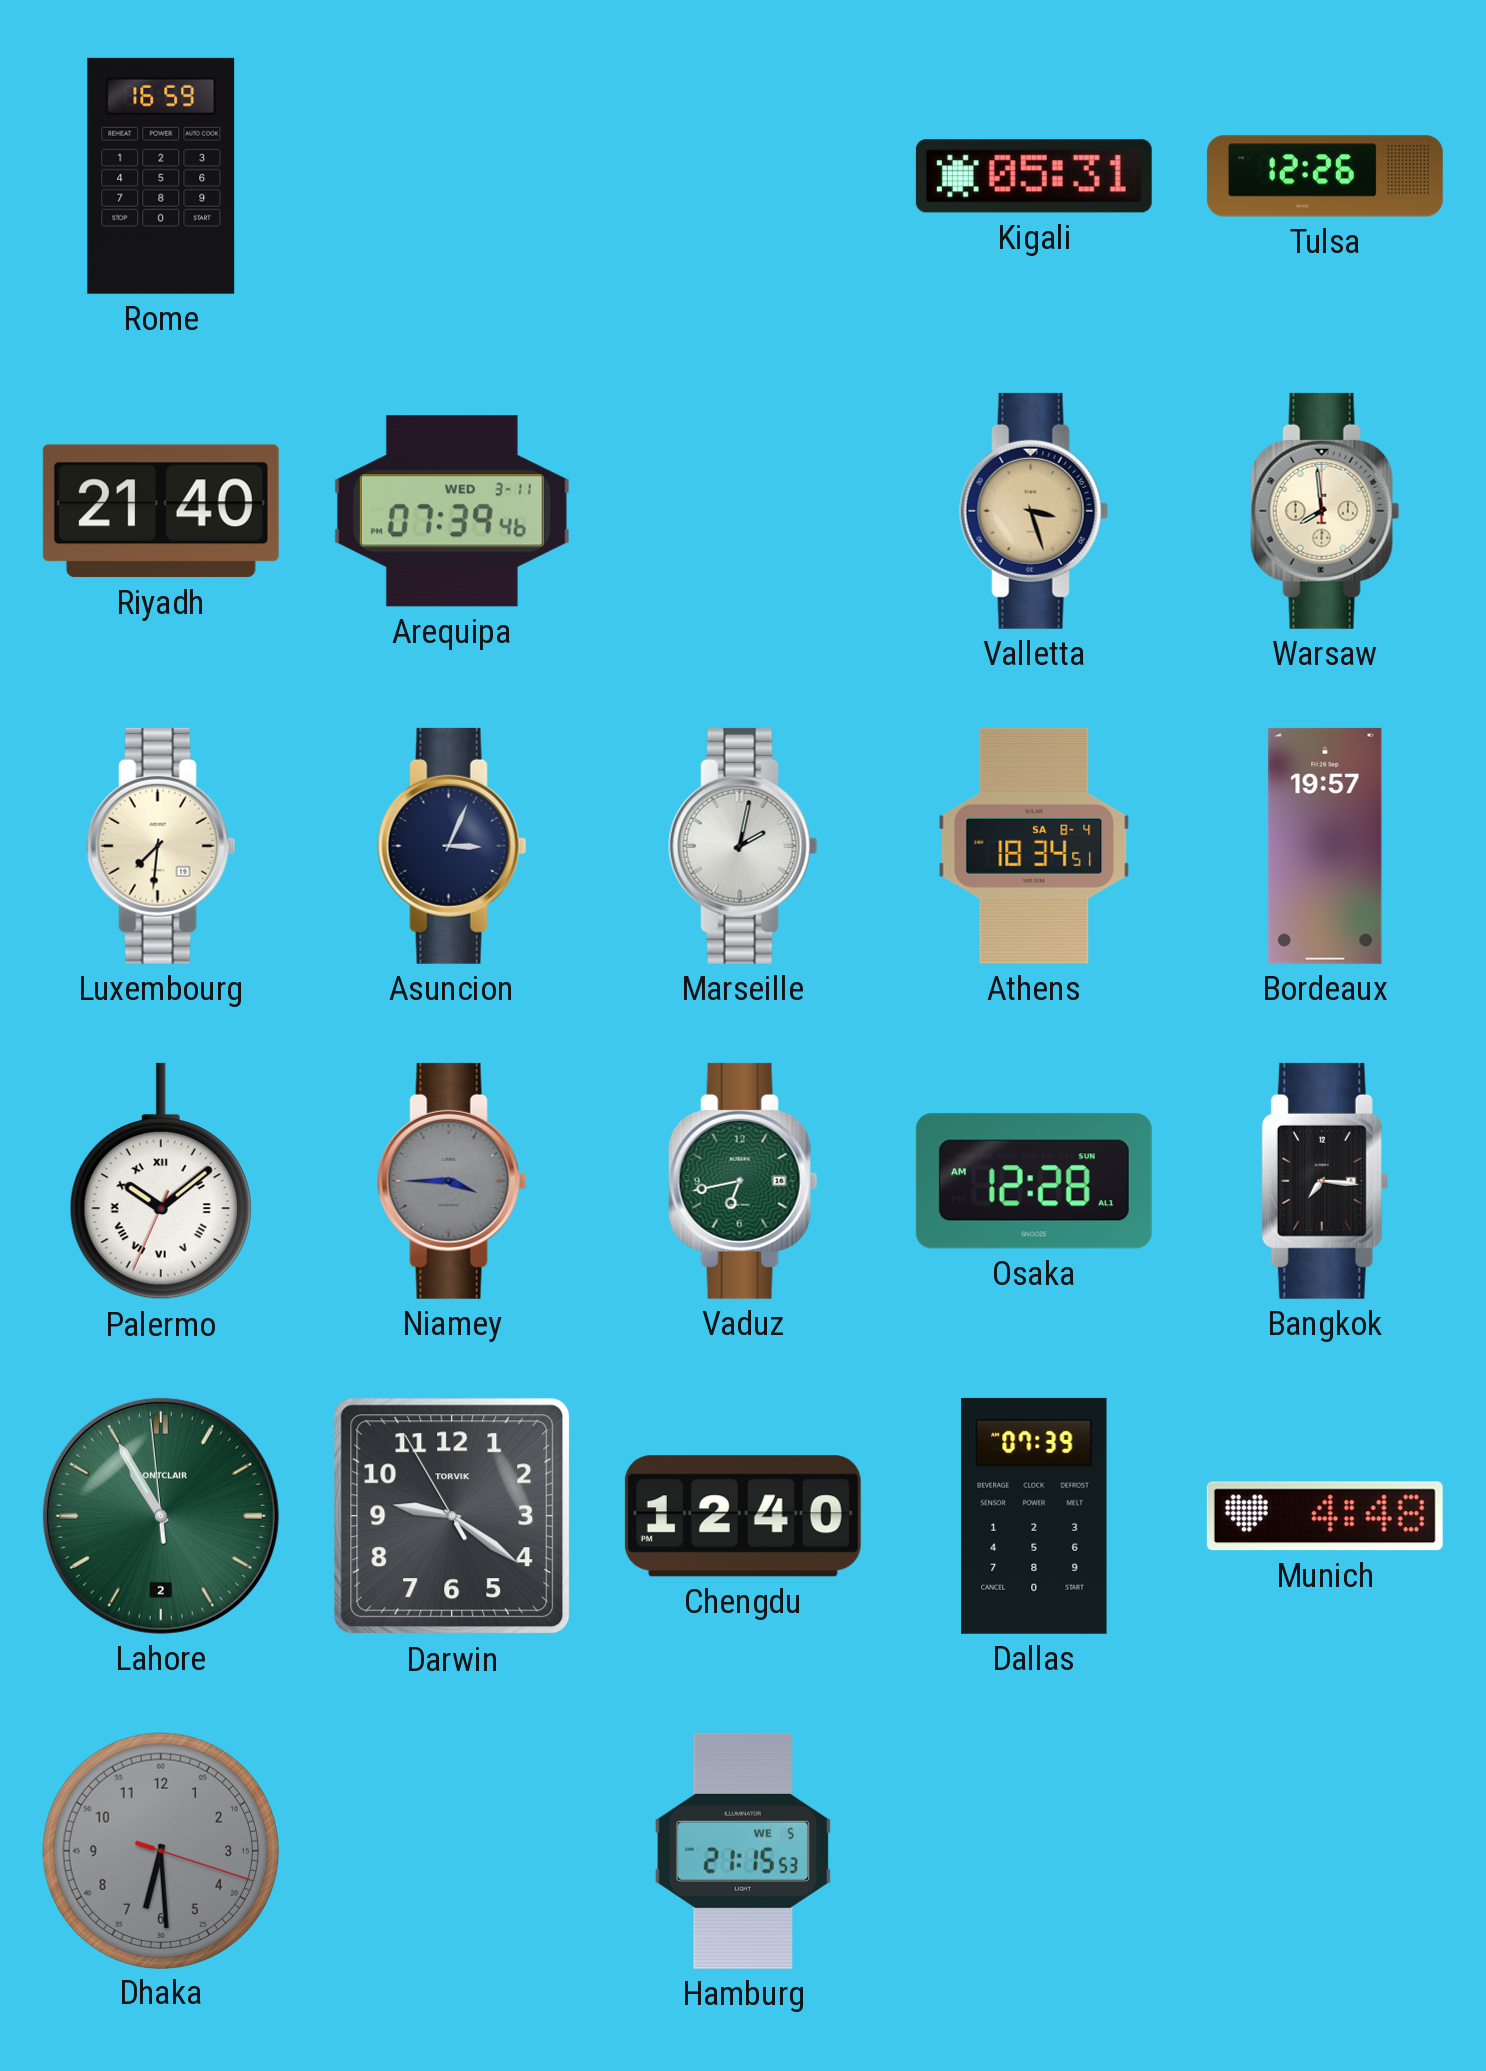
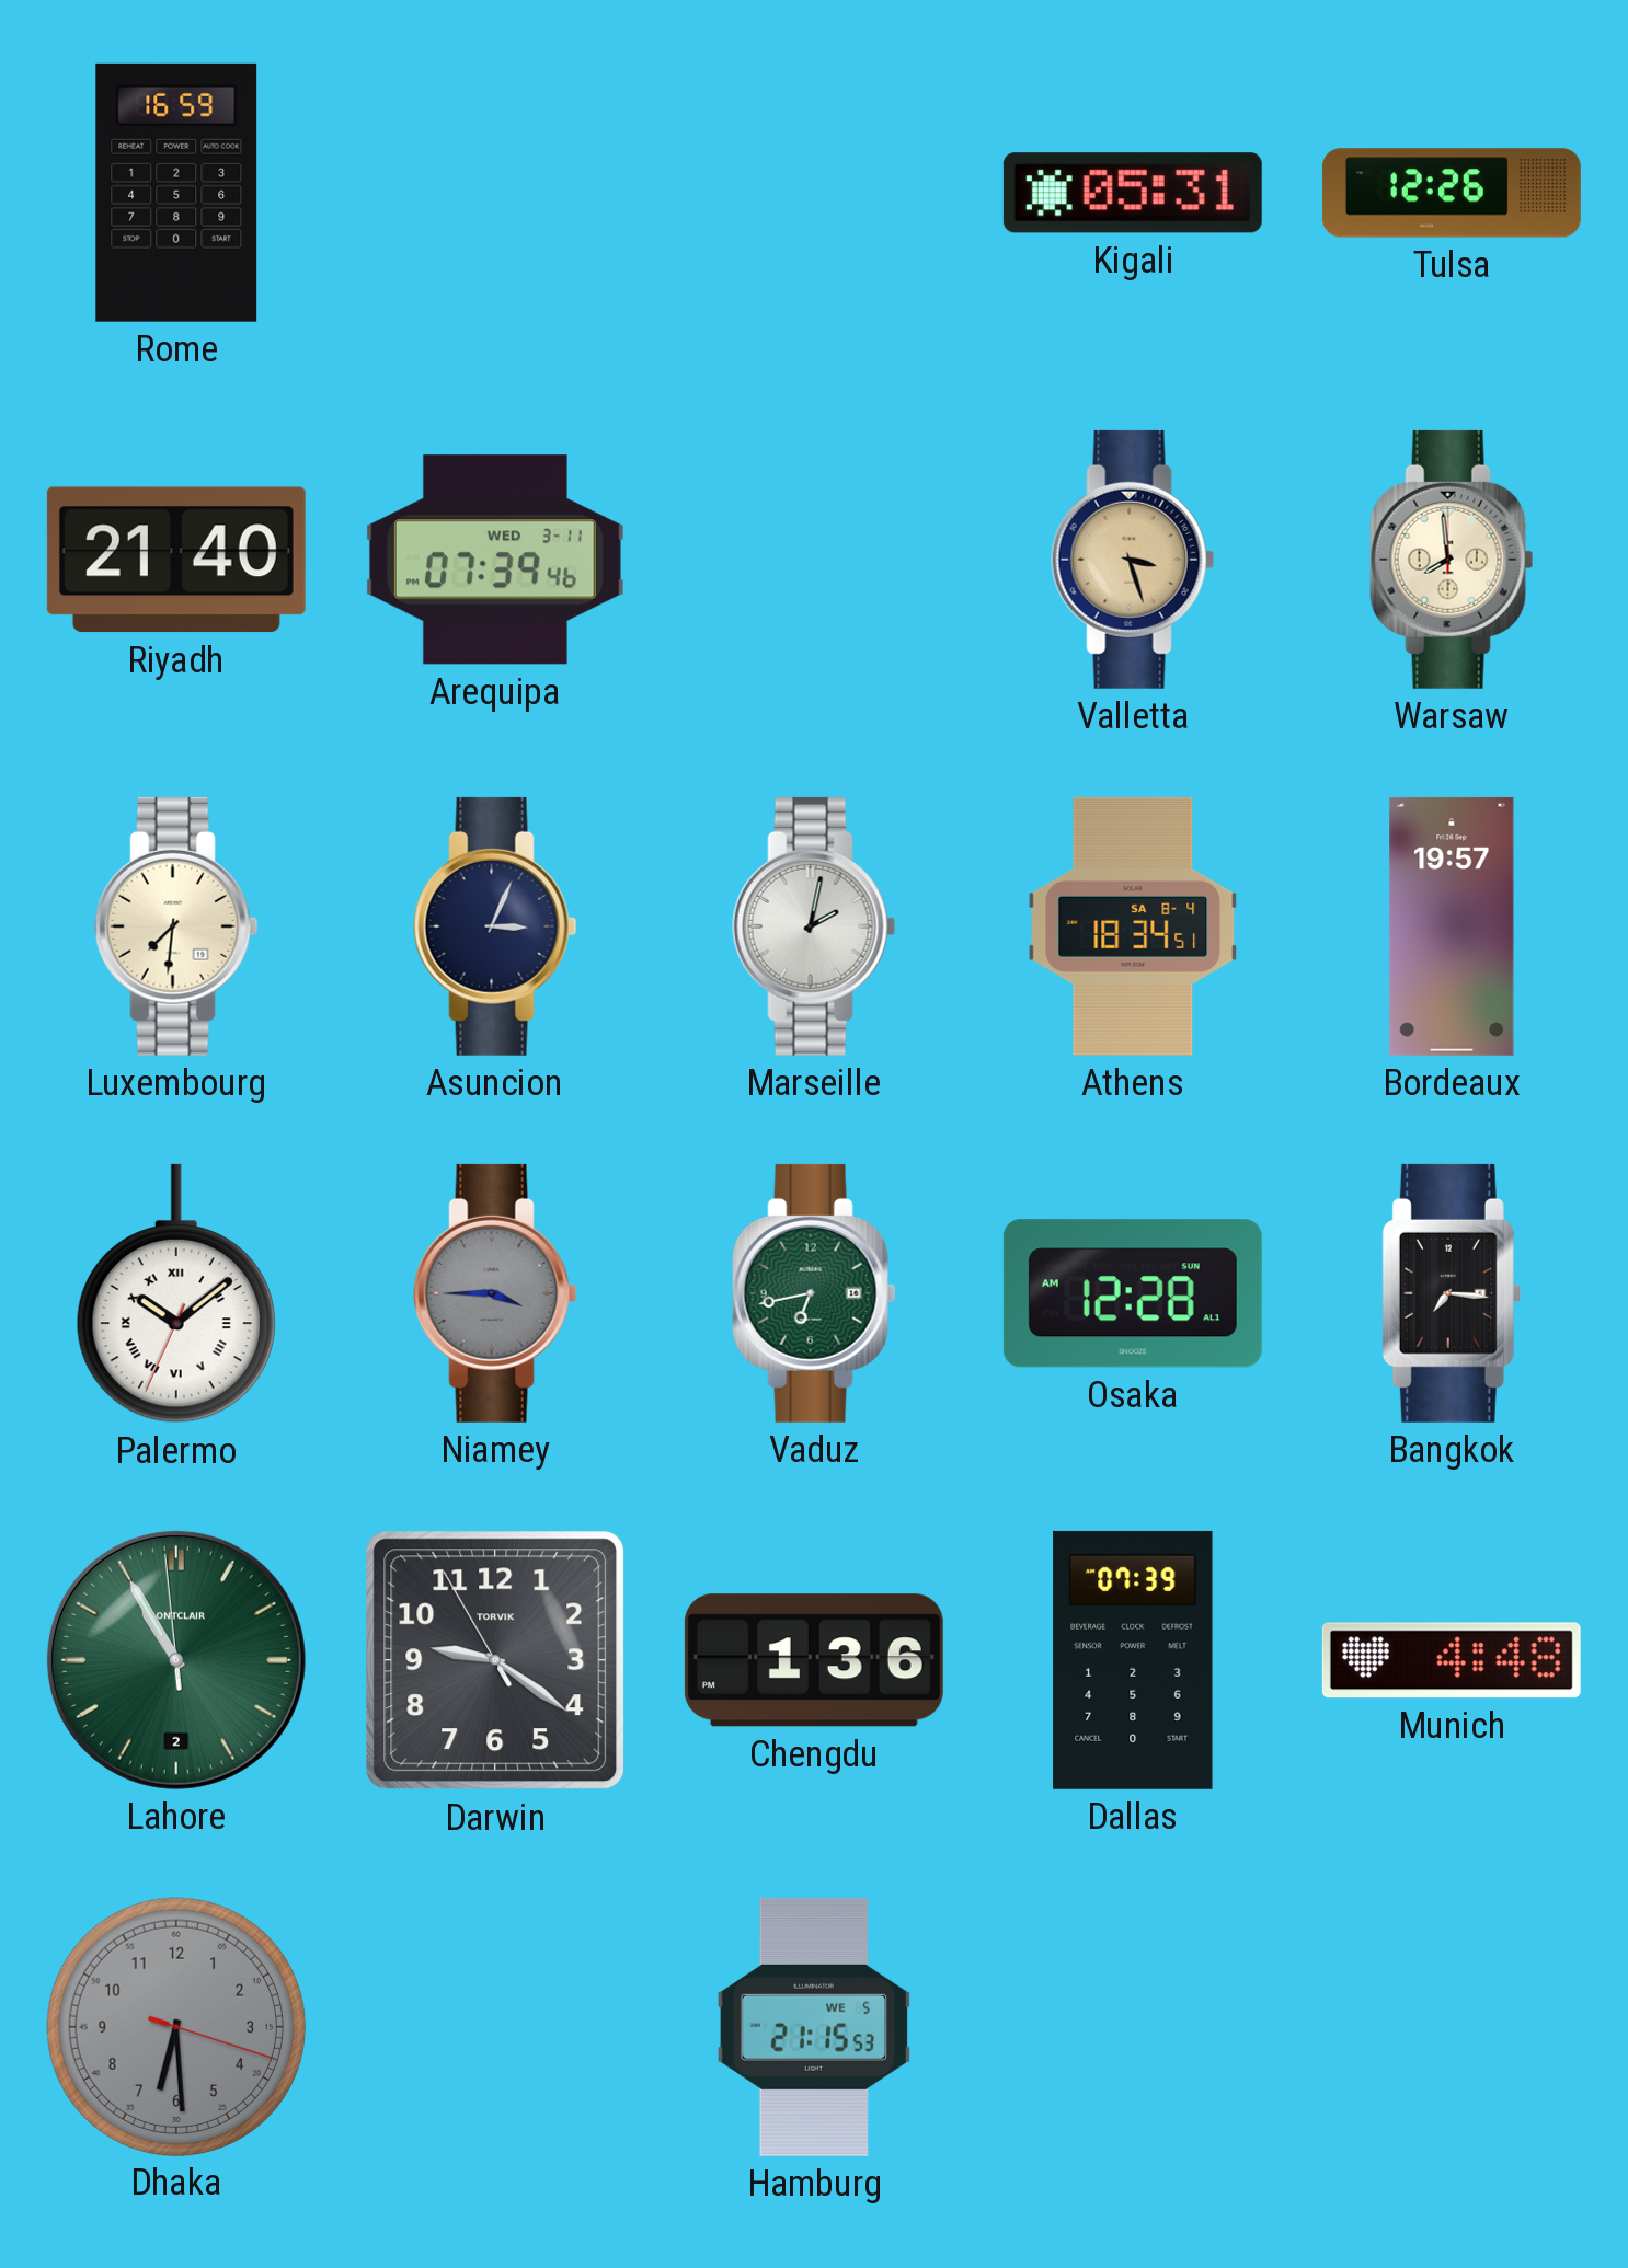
Chengdu: 12:40 -> 1:36
